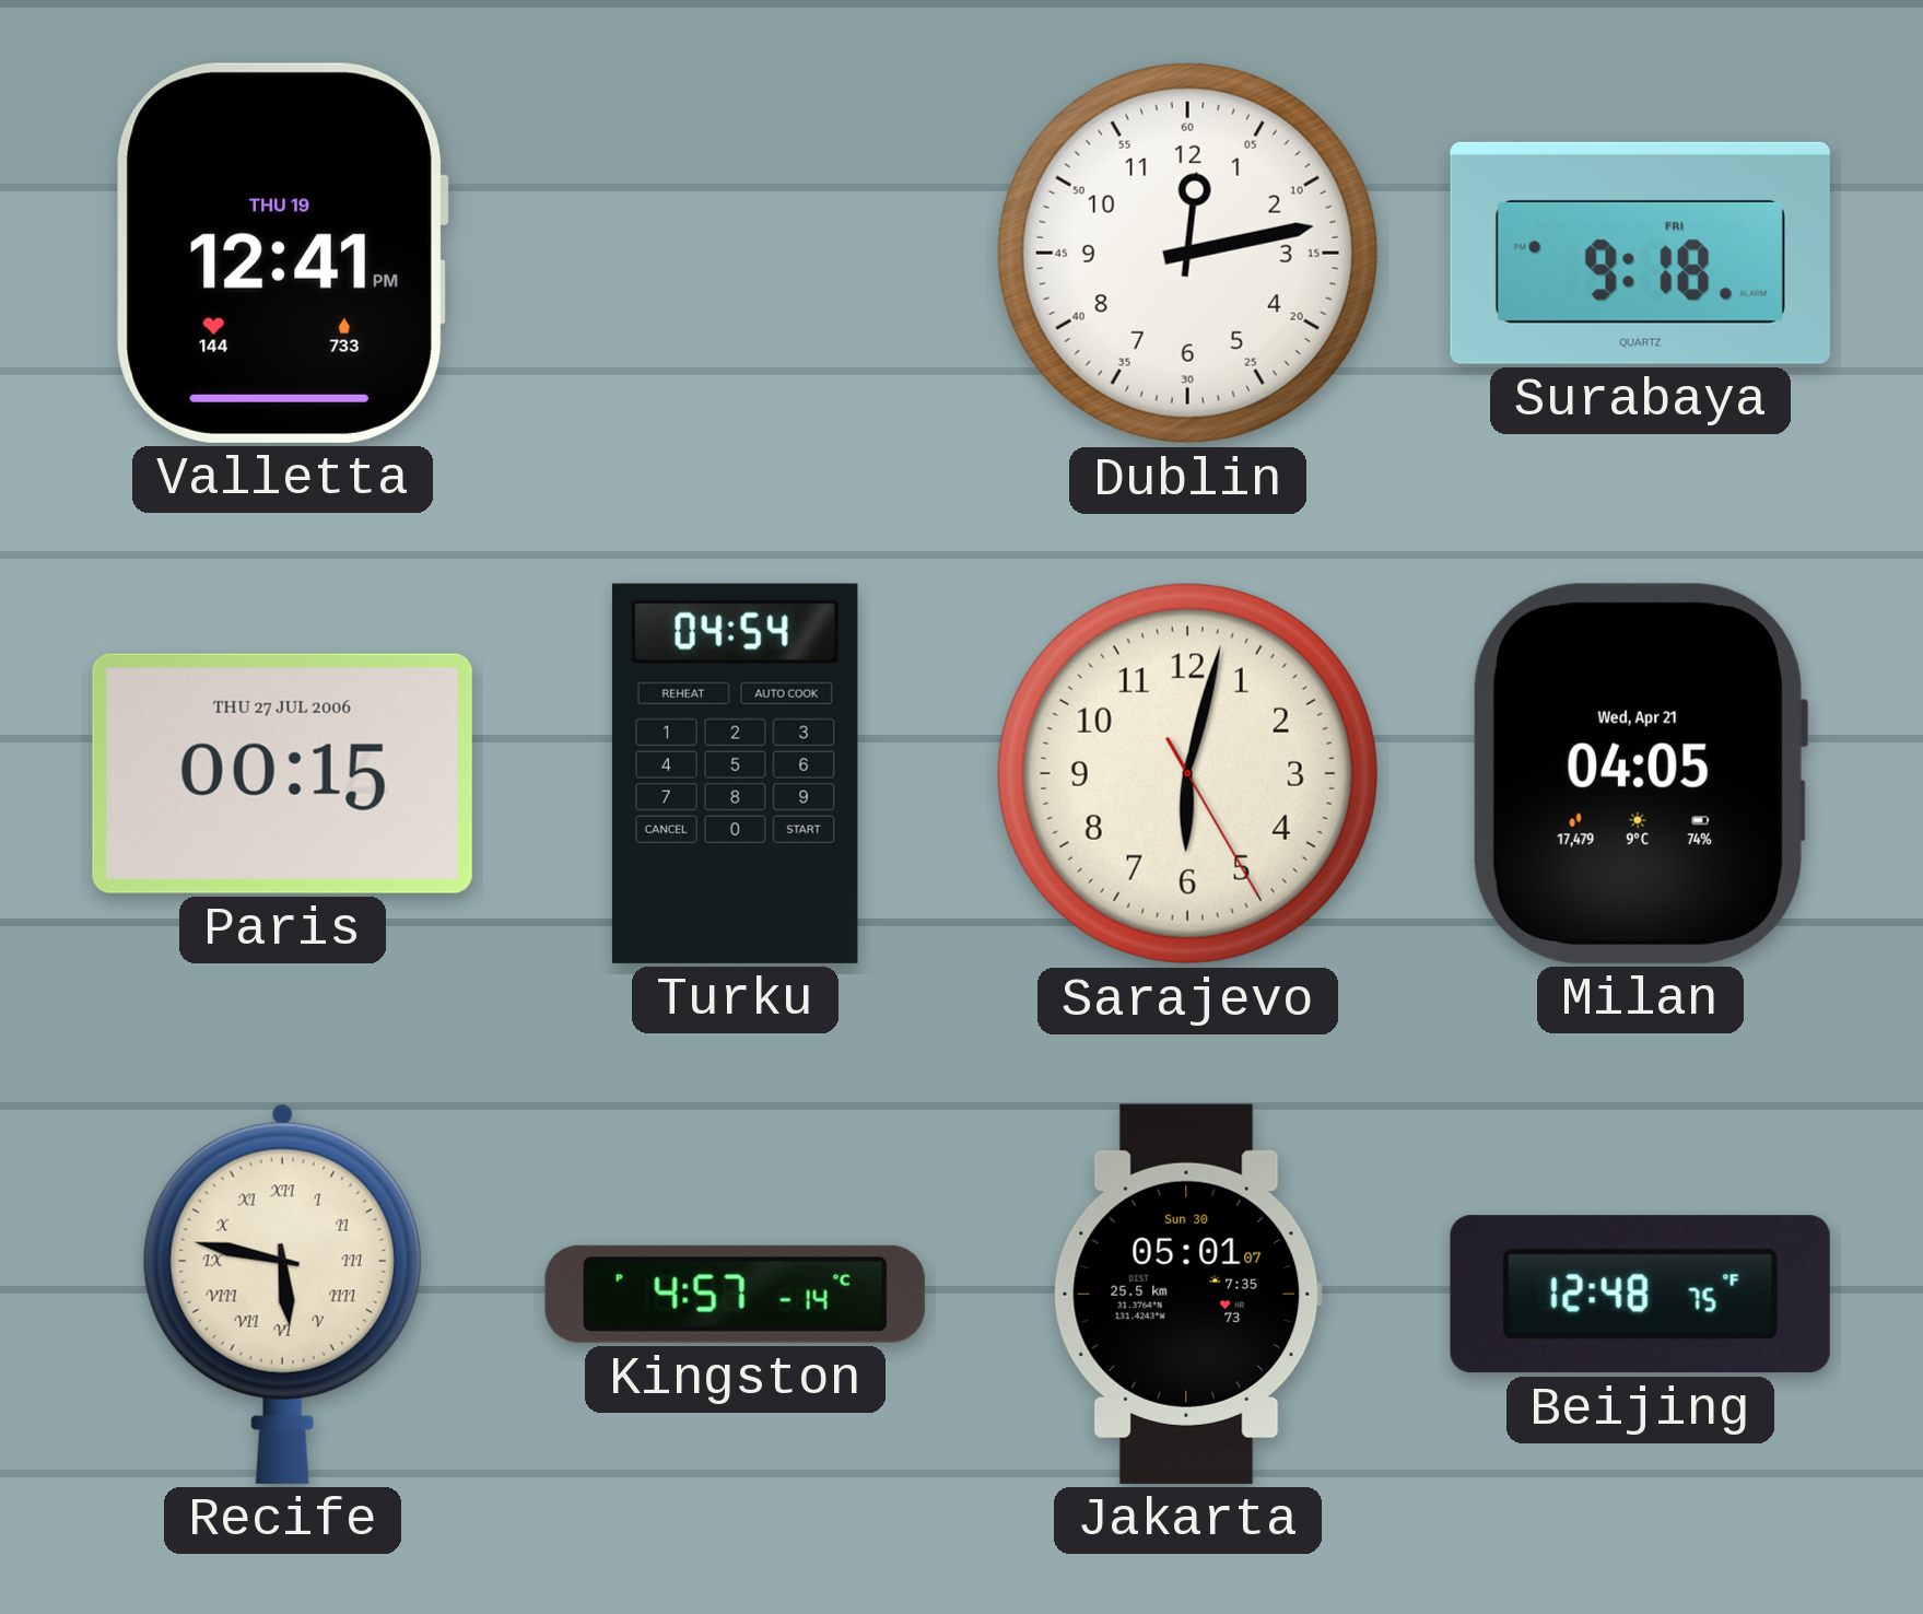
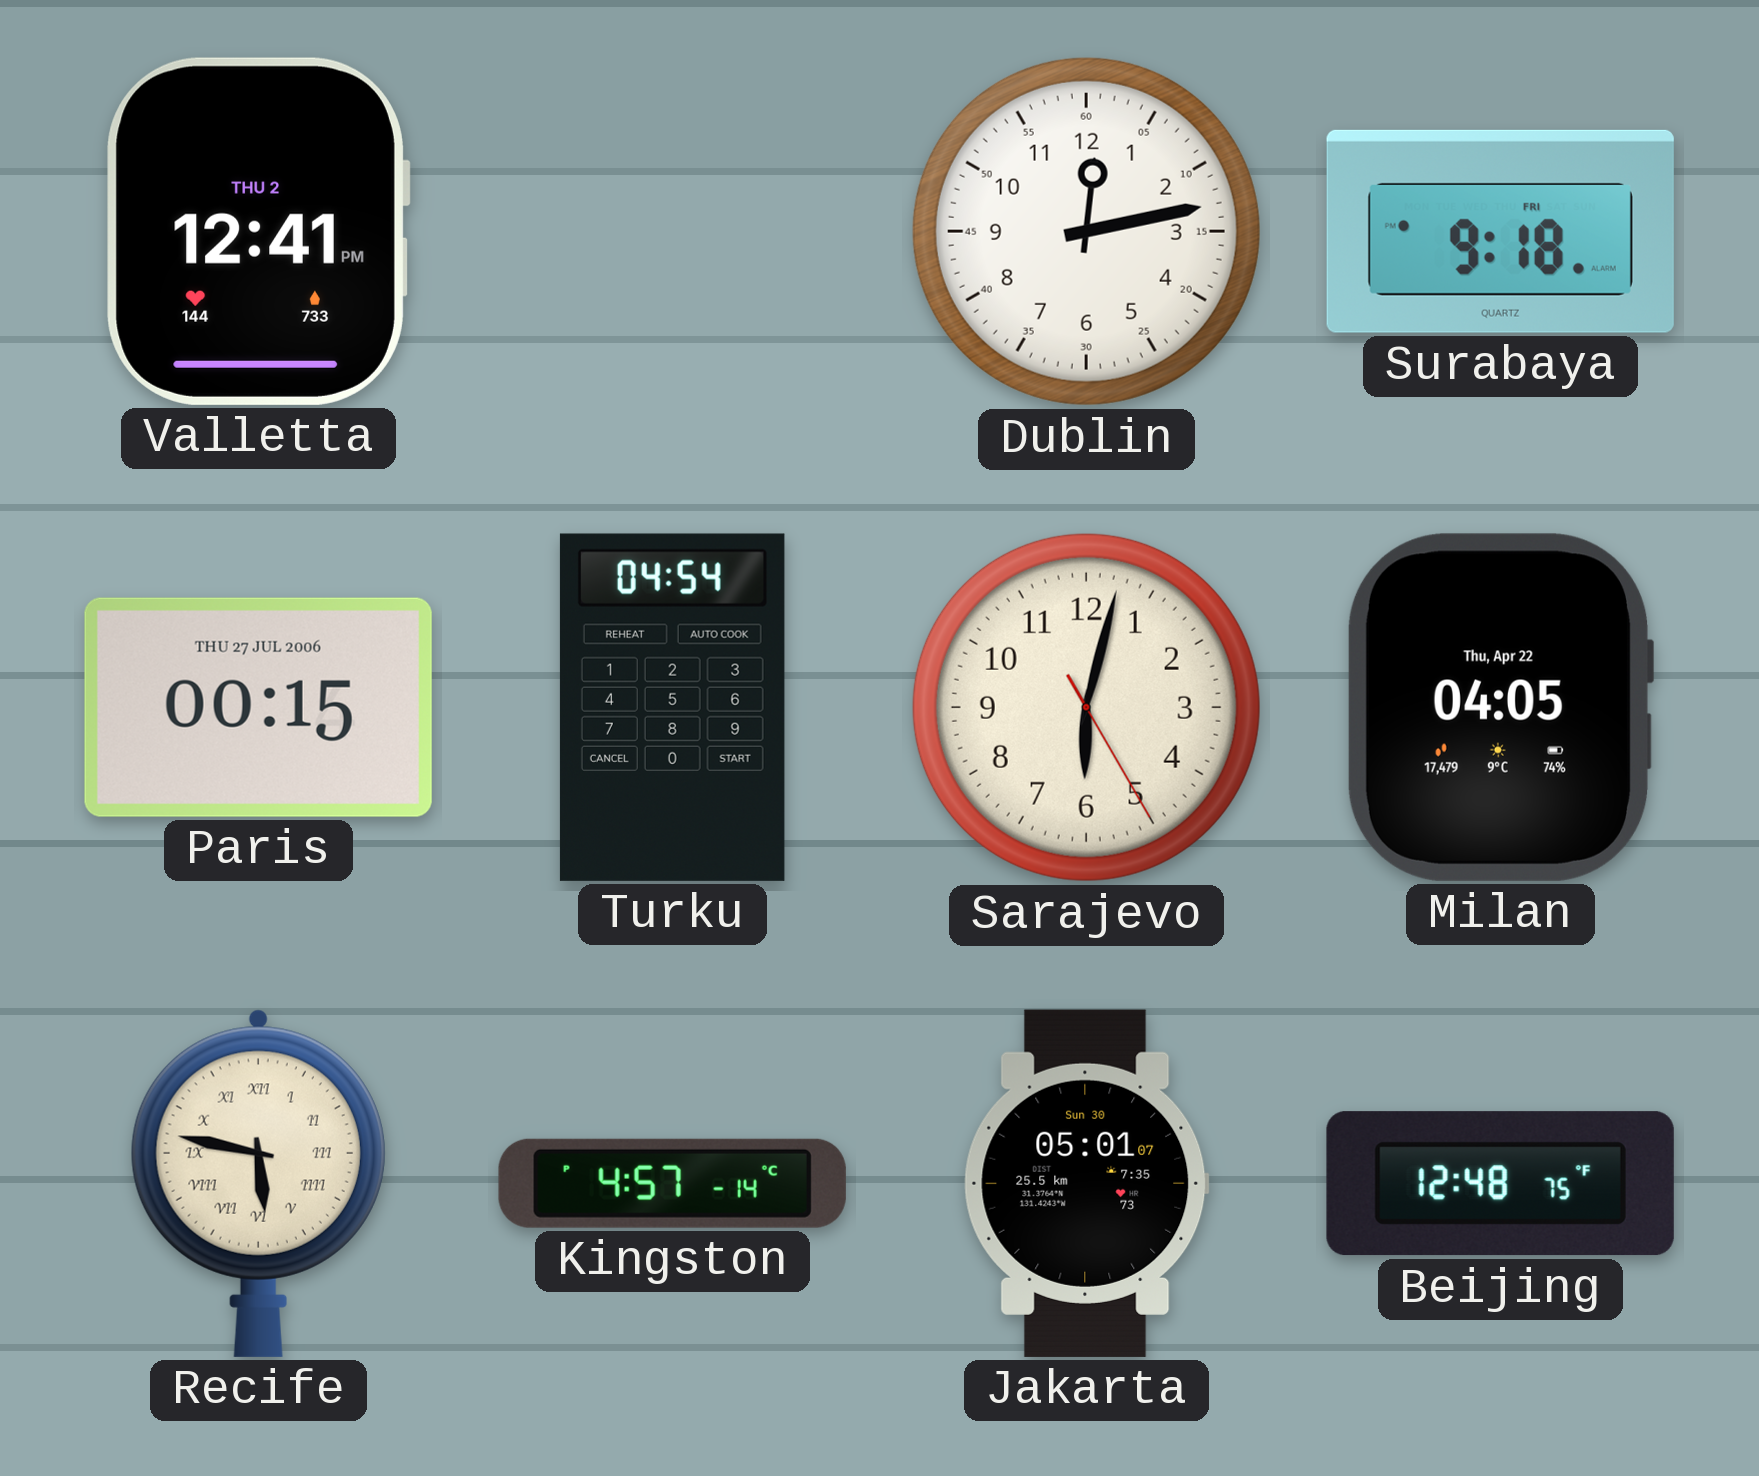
Valletta date: THU 19 -> THU 2
Milan date: Wed, Apr 21 -> Thu, Apr 22
